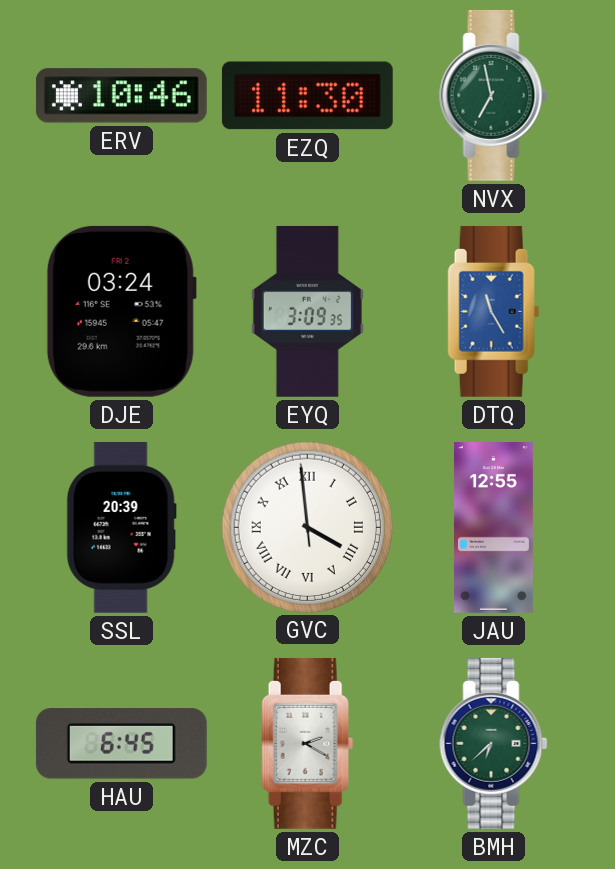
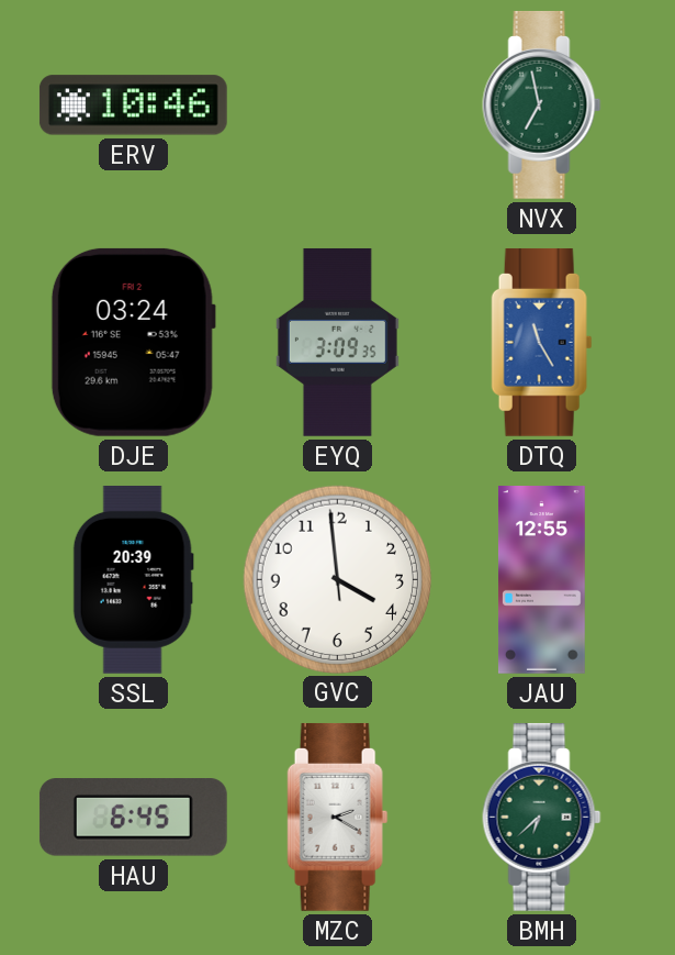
EZQ: 11:30 -> none
GVC numerals: Roman -> Arabic
